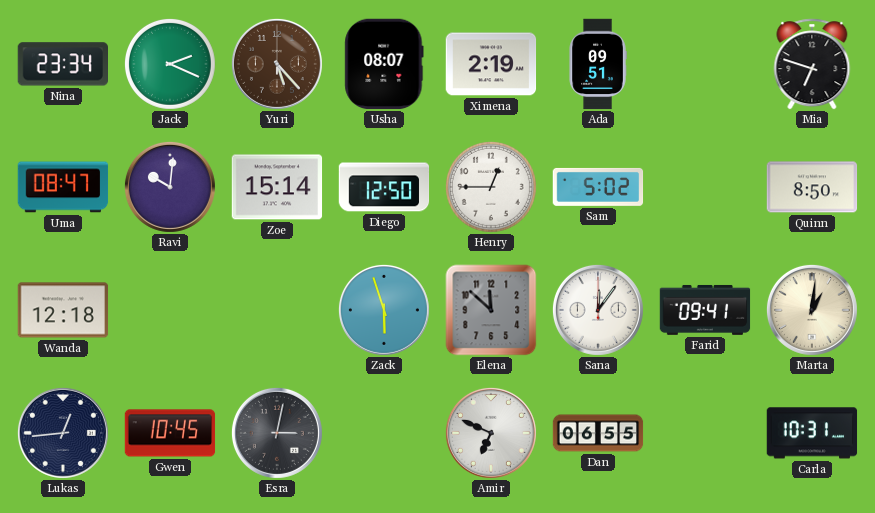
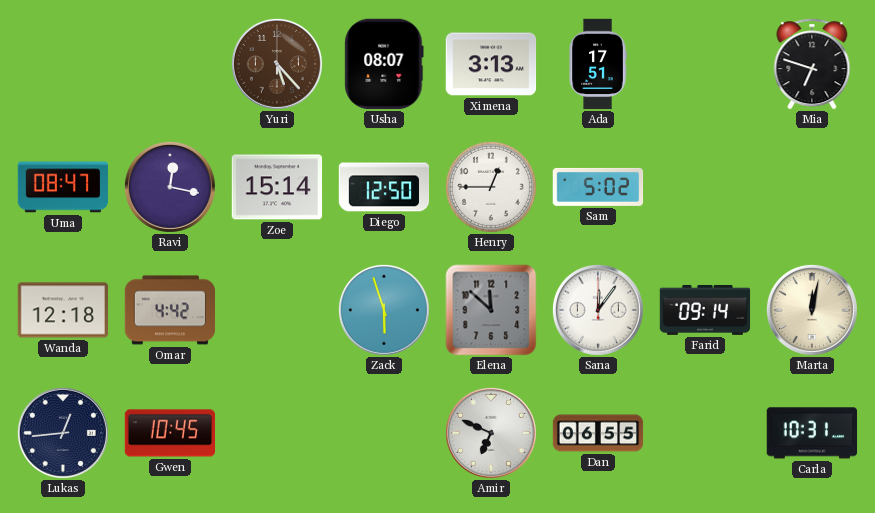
Nina: 23:34 -> none
Jack: 2:19 -> none
Ximena: 2:19 -> 3:13
Ada: 09:51 -> 17:51
Ravi: 10:01 -> 12:17
Quinn: 8:50 -> none
Omar: none -> 4:42
Farid: 09:41 -> 09:14
Marta: 1:01 -> 12:02
Esra: 3:02 -> none
